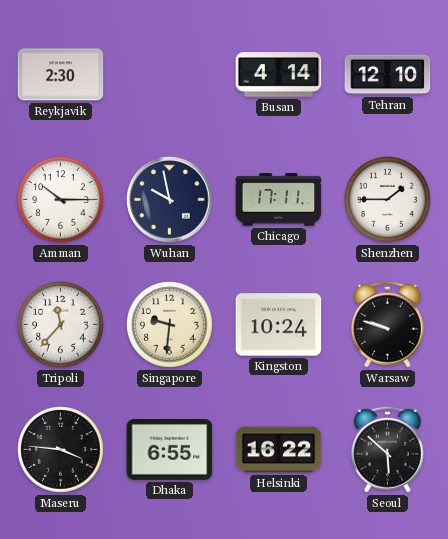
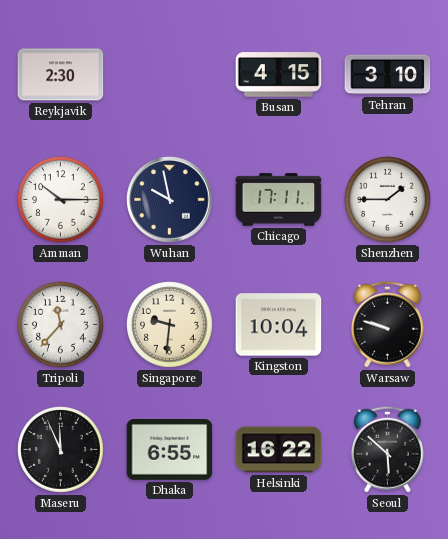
Busan: 4:14 -> 4:15
Tehran: 12:10 -> 3:10
Kingston: 10:24 -> 10:04
Maseru: 3:46 -> 11:56
